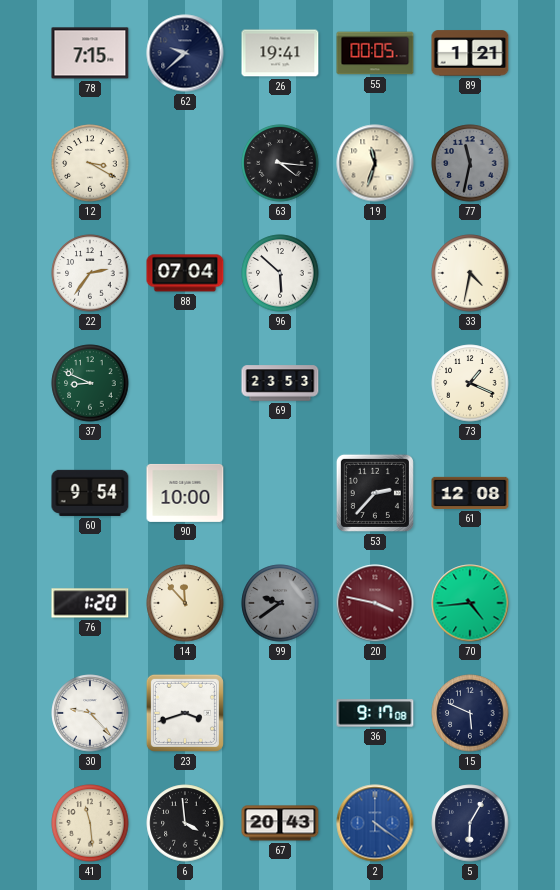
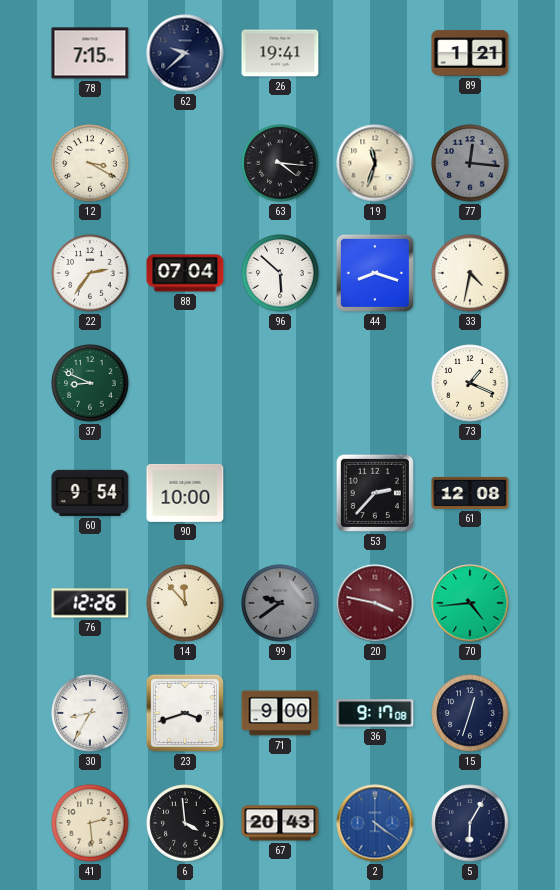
55: 00:05 -> none
77: 11:32 -> 12:16
44: none -> 8:18
69: 23:53 -> none
76: 1:20 -> 12:26
30: 9:23 -> 8:35
71: none -> 9:00
15: 5:49 -> 12:33
41: 11:29 -> 2:29
